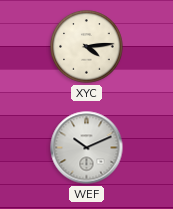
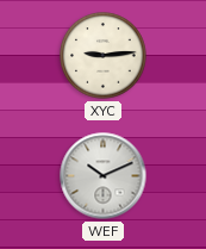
XYC: 4:14 -> 9:14
